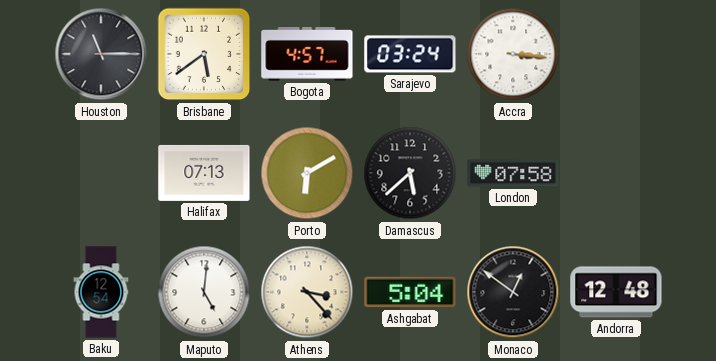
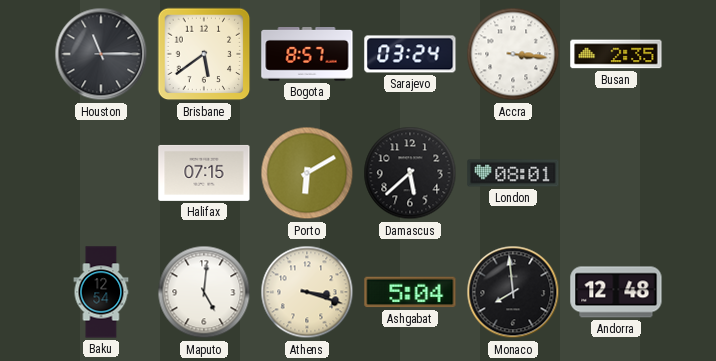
Bogota: 4:57 -> 8:57
Busan: none -> 2:35
Halifax: 07:13 -> 07:15
London: 07:58 -> 08:01
Athens: 3:23 -> 3:18
Monaco: 12:51 -> 7:59
